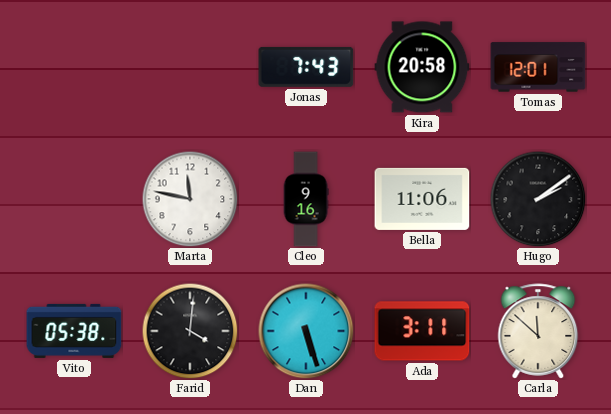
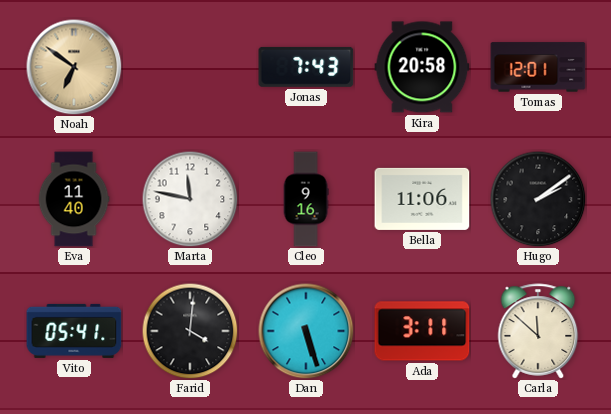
Noah: none -> 6:51
Eva: none -> 11:40
Vito: 05:38 -> 05:41
